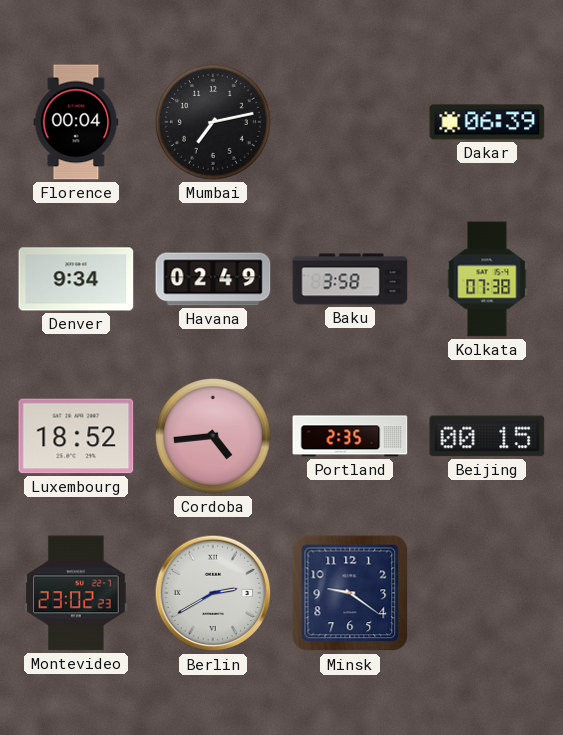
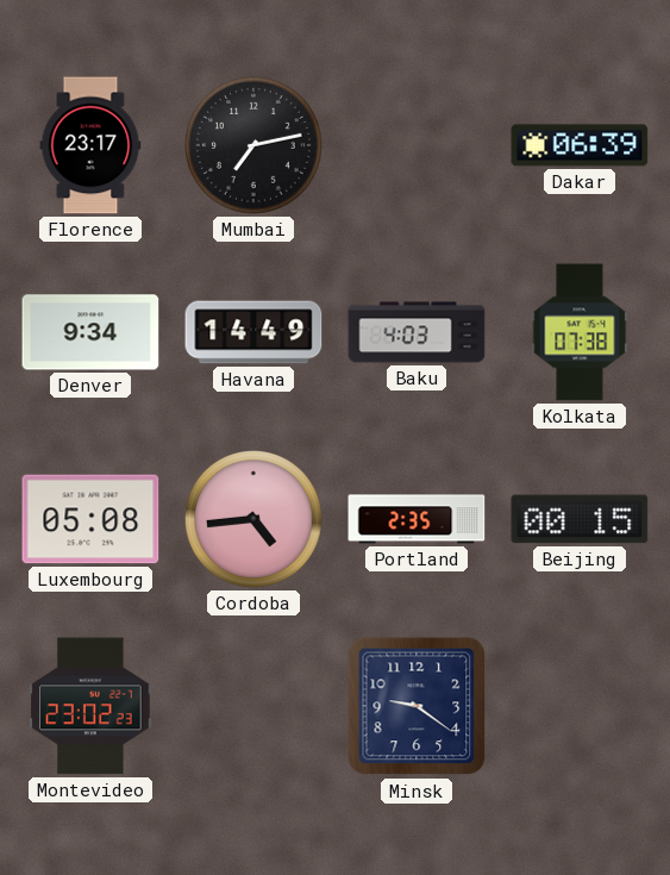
Florence: 00:04 -> 23:17
Havana: 02:49 -> 14:49
Baku: 3:58 -> 4:03
Luxembourg: 18:52 -> 05:08
Berlin: 2:40 -> none
